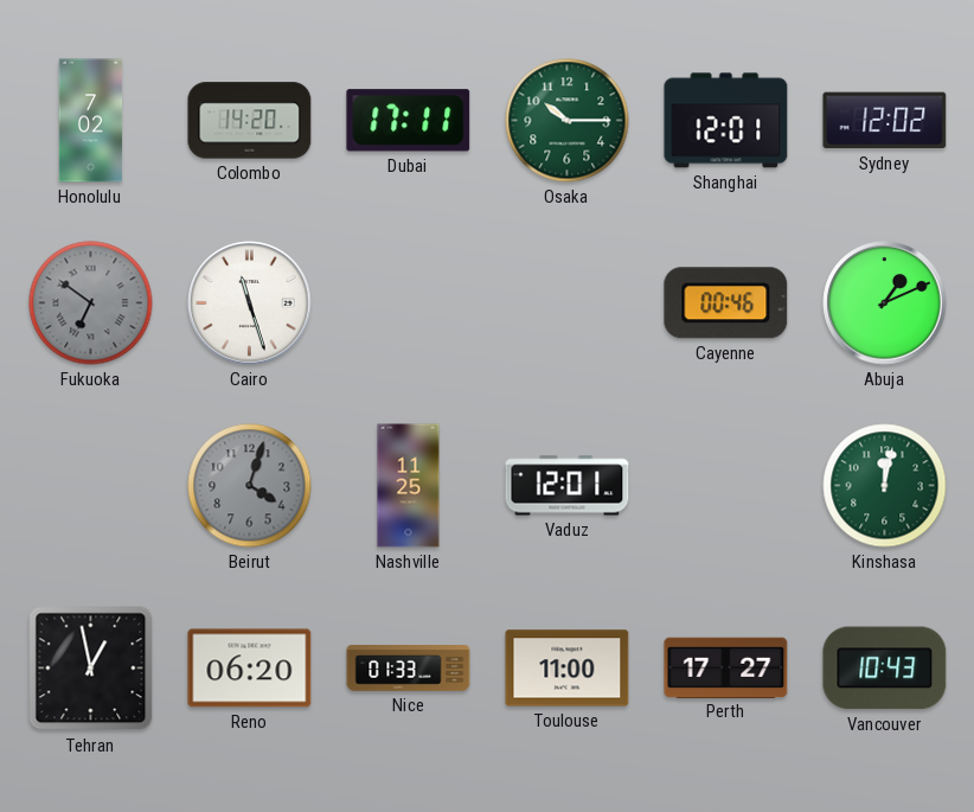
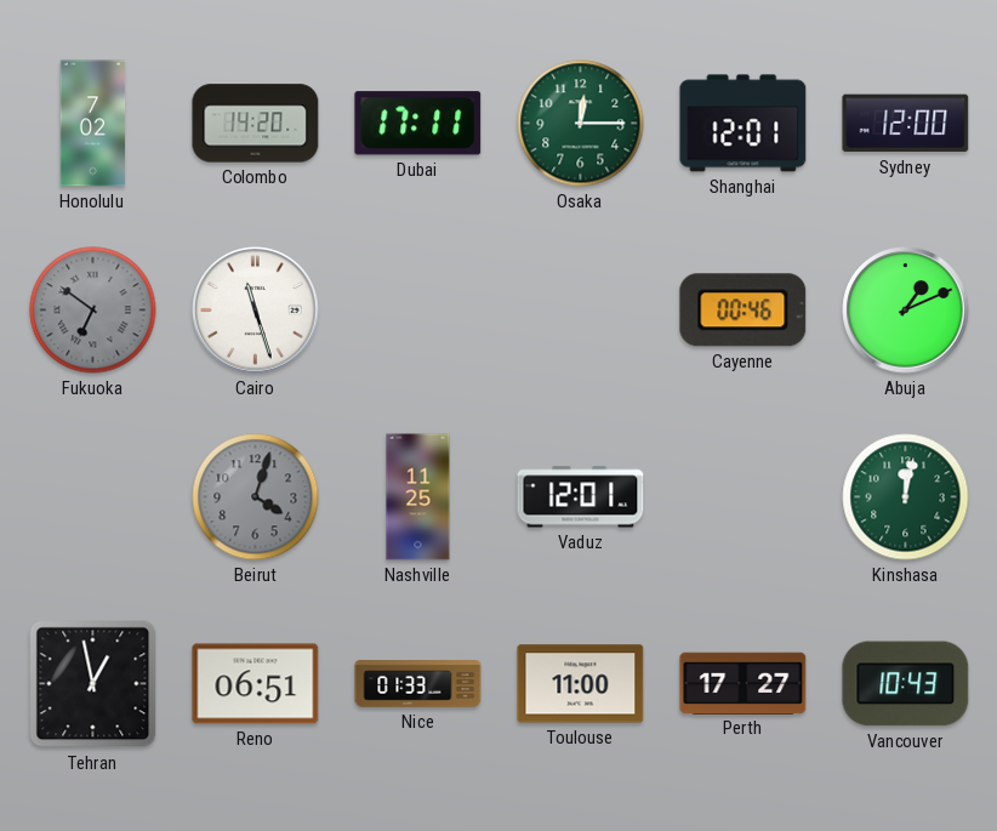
Osaka: 10:15 -> 12:15
Sydney: 12:02 -> 12:00
Reno: 06:20 -> 06:51
